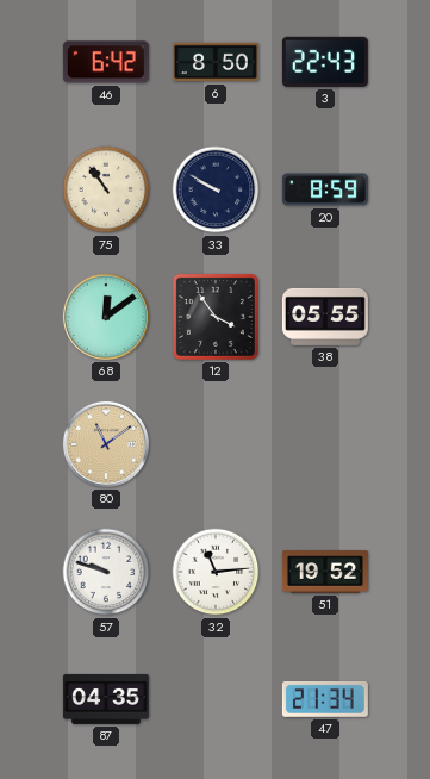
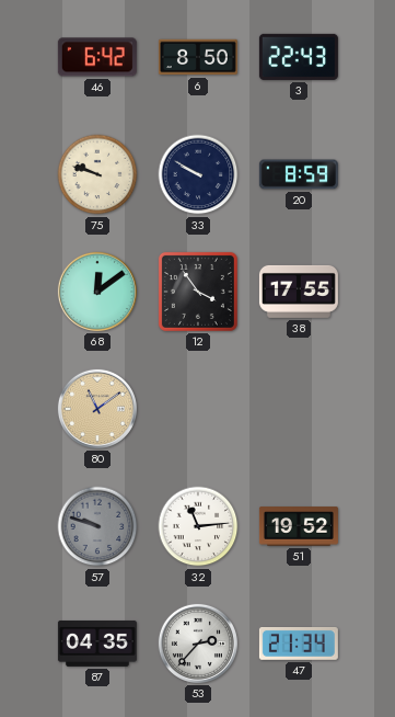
75: 10:54 -> 9:48
38: 05:55 -> 17:55
57 dial: white -> grey
53: none -> 2:37
